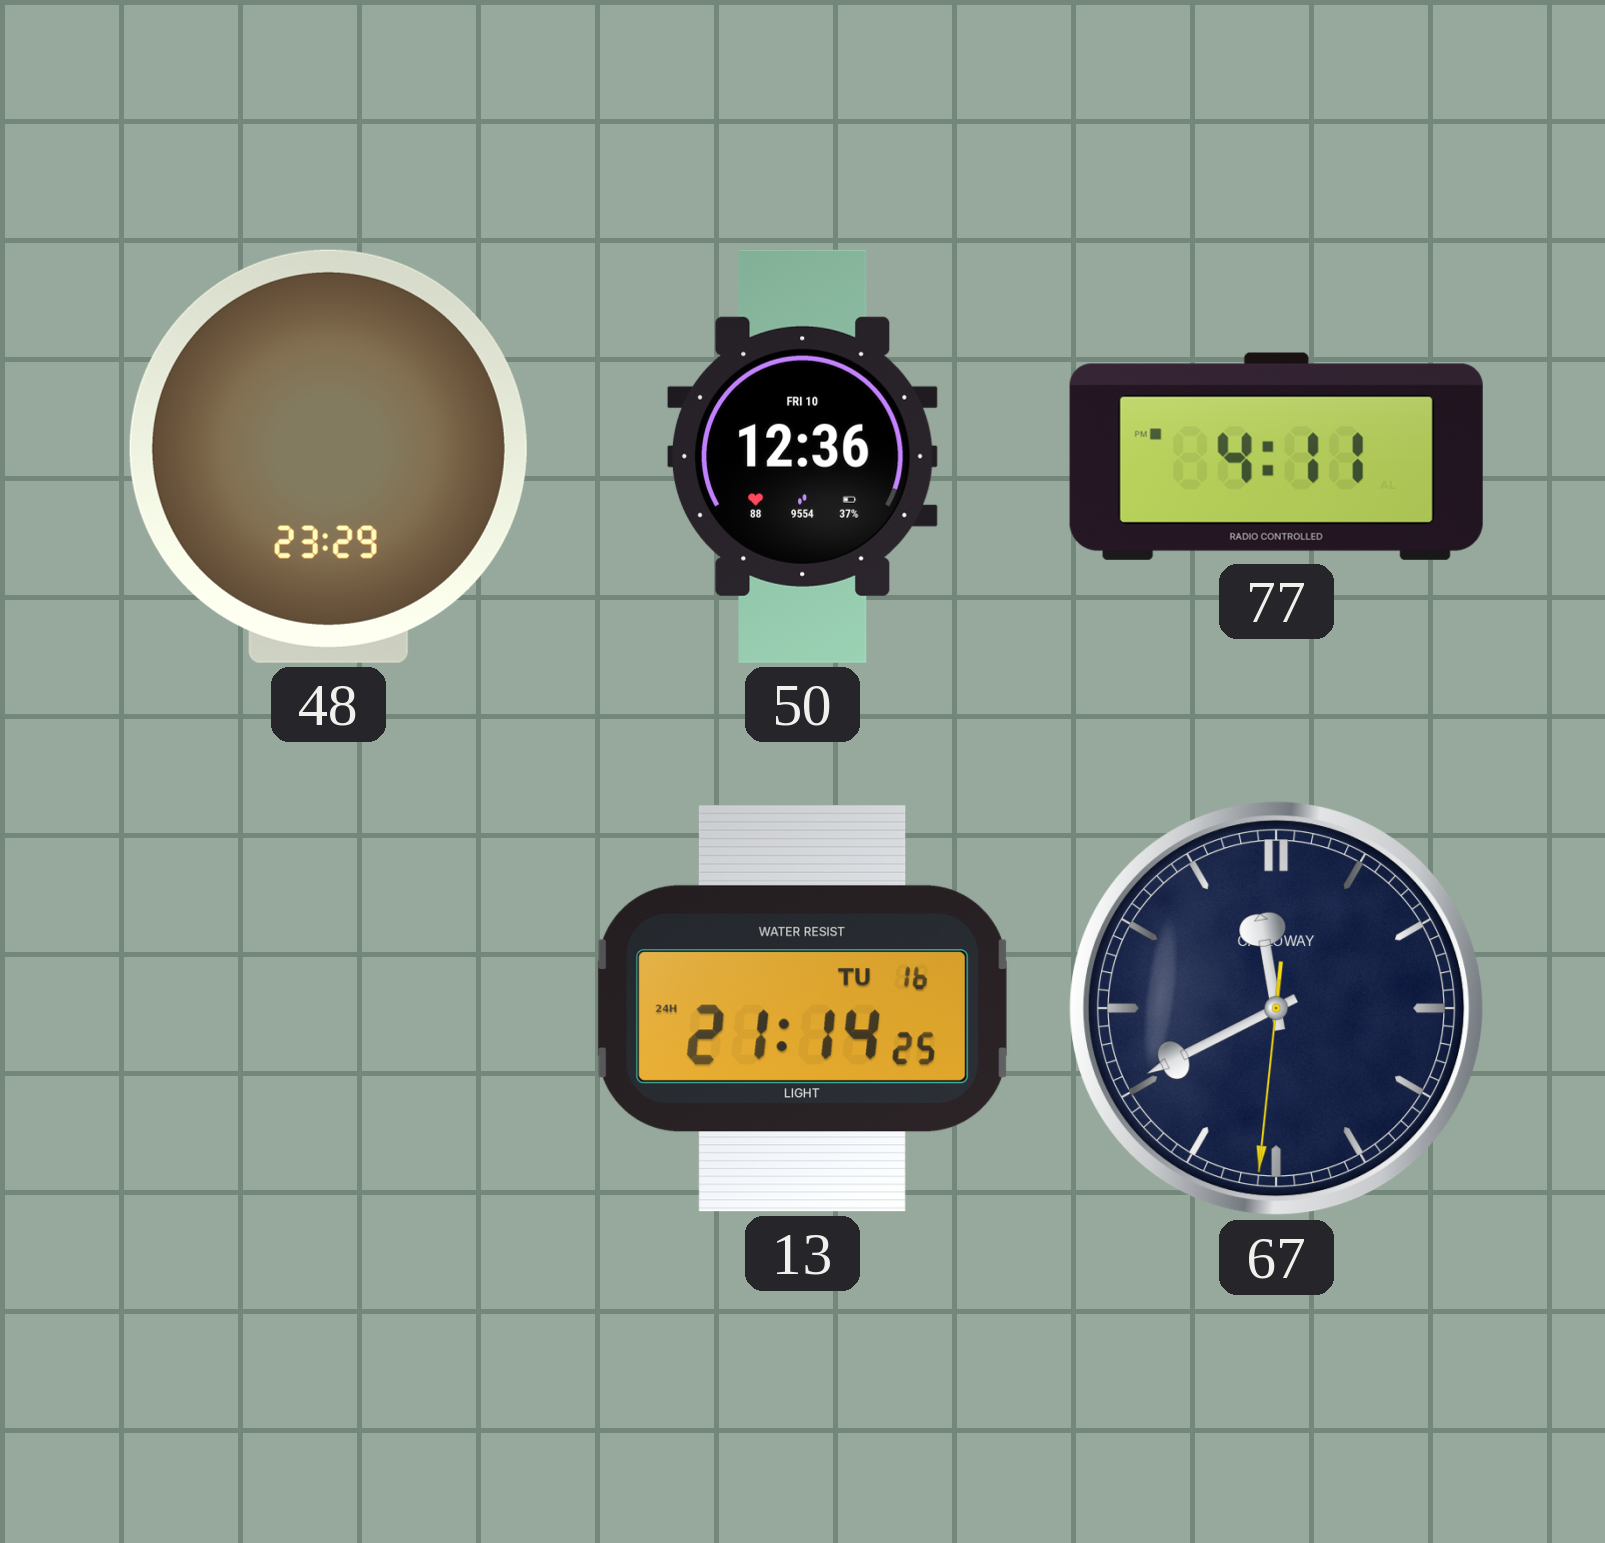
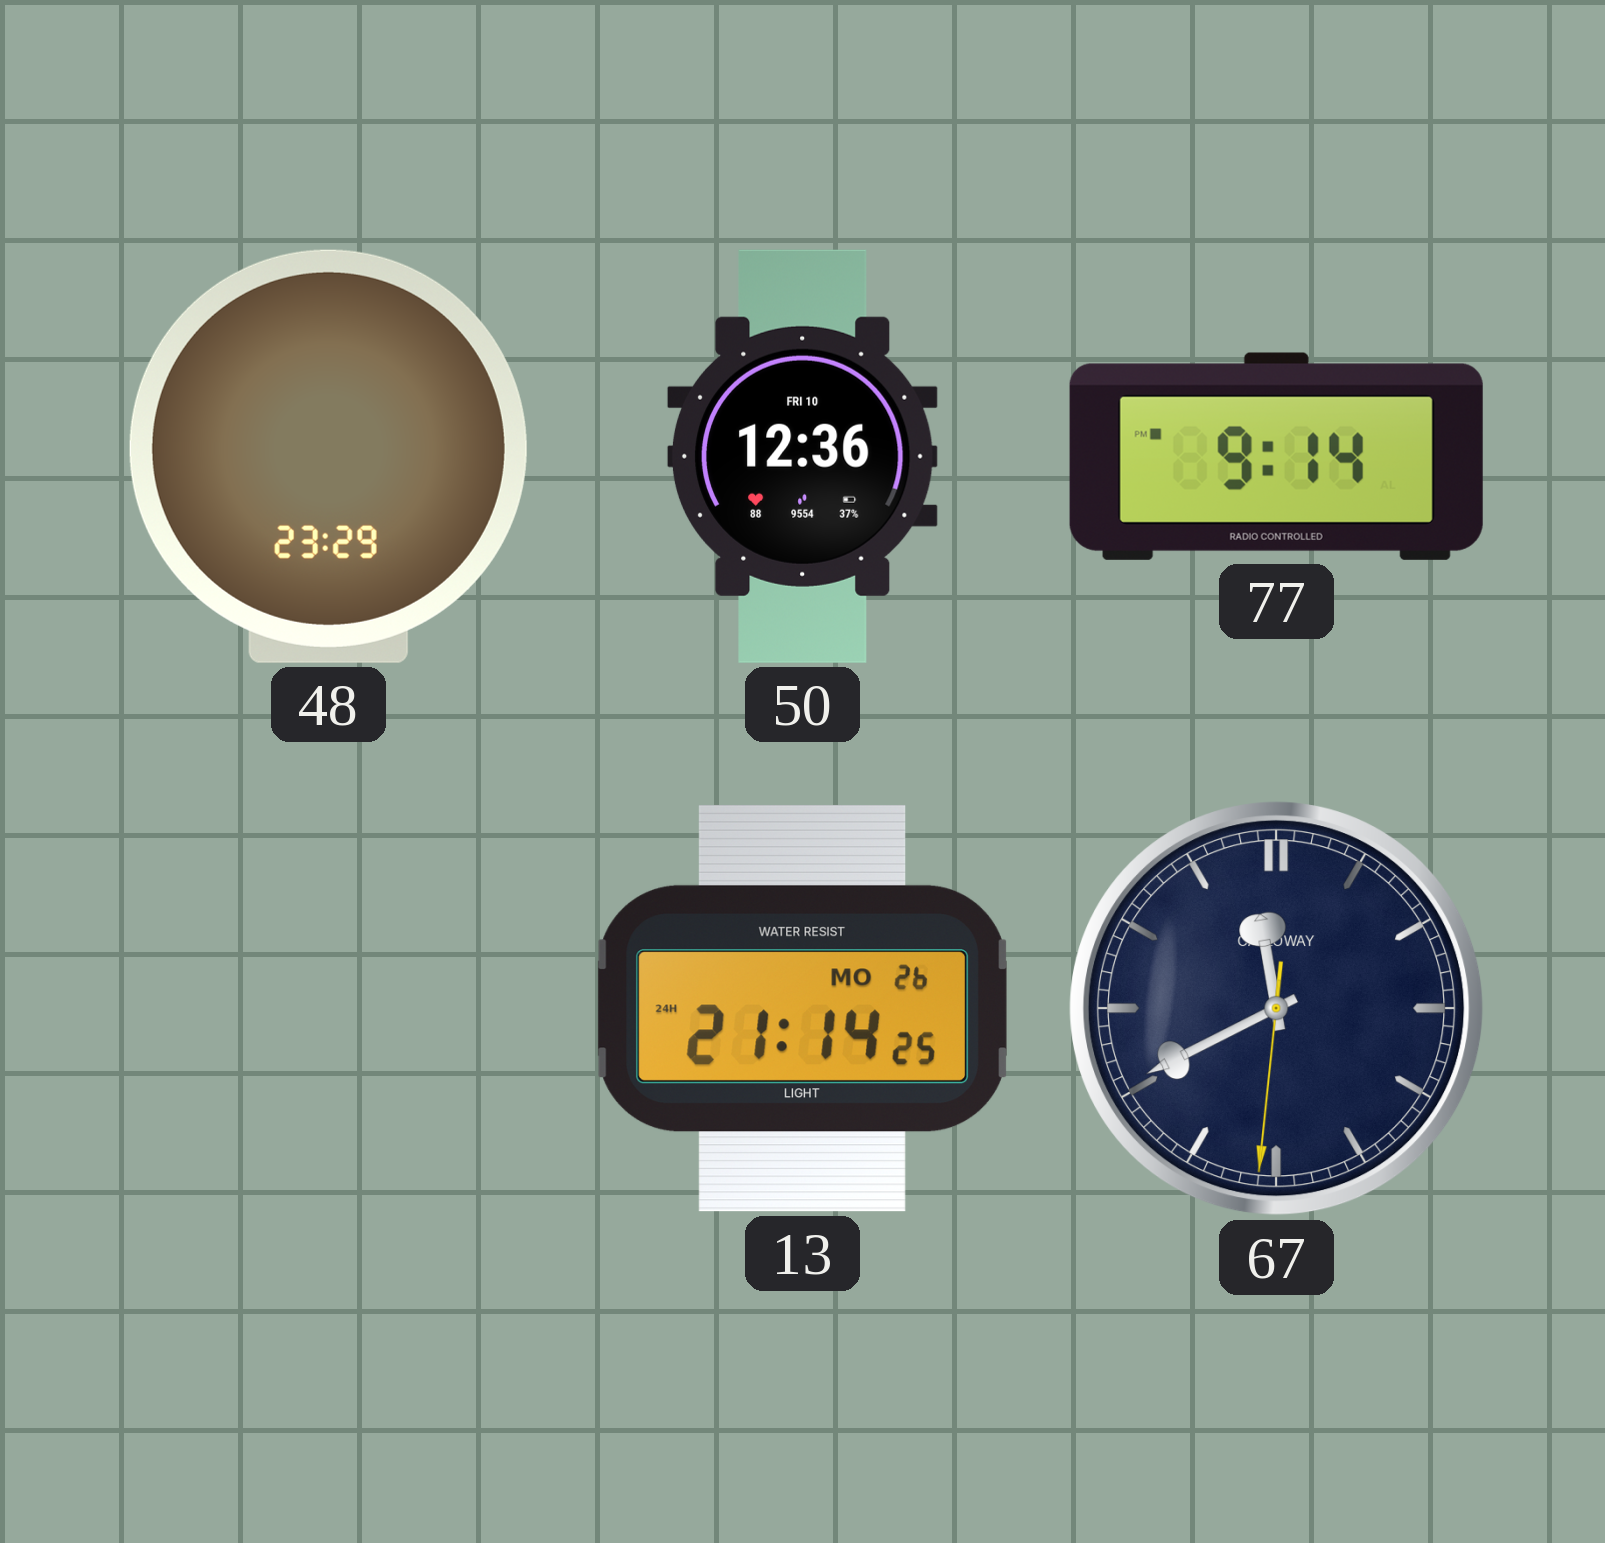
77: 4:11 -> 9:14
13 date: TU 16 -> MO 26
